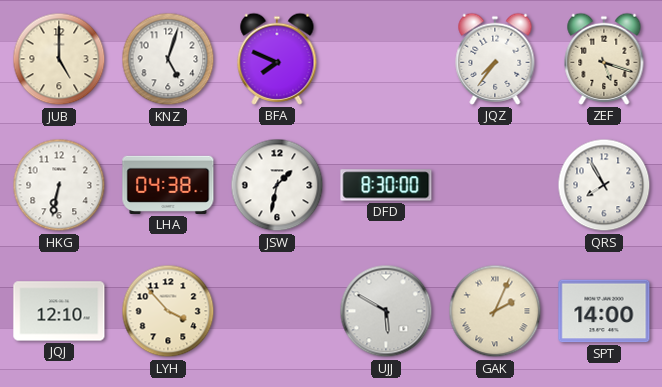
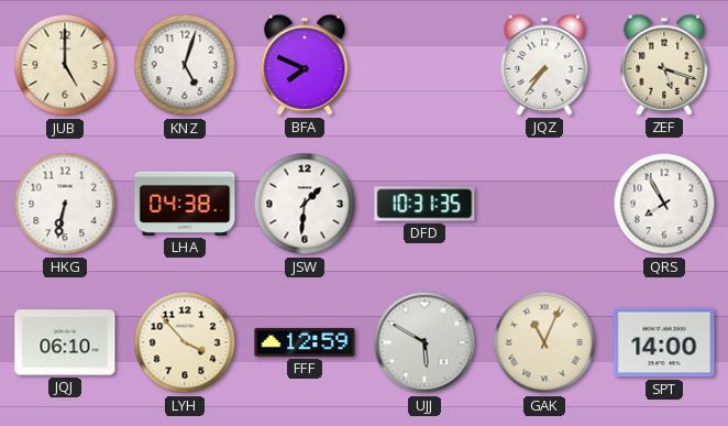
JSW: 1:32 -> 1:31
DFD: 8:30 -> 10:31
JQJ: 12:10 -> 06:10
FFF: none -> 12:59
GAK: 2:04 -> 11:04
